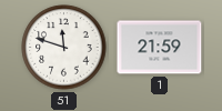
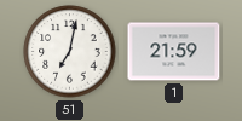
51: 11:48 -> 7:02
